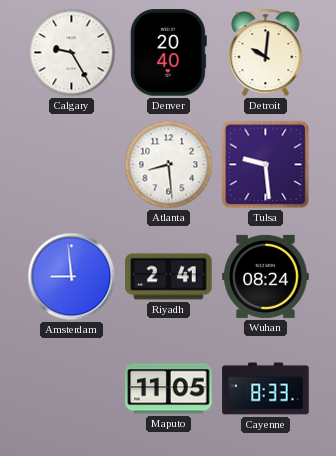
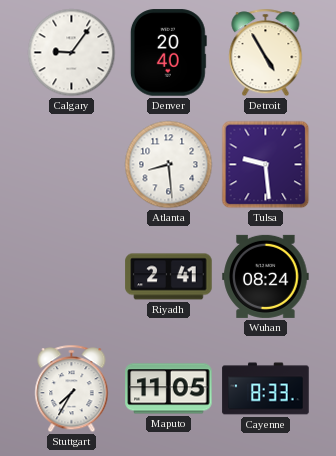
Calgary: 9:25 -> 9:06
Detroit: 10:01 -> 4:55
Amsterdam: 8:59 -> none
Stuttgart: none -> 7:35
